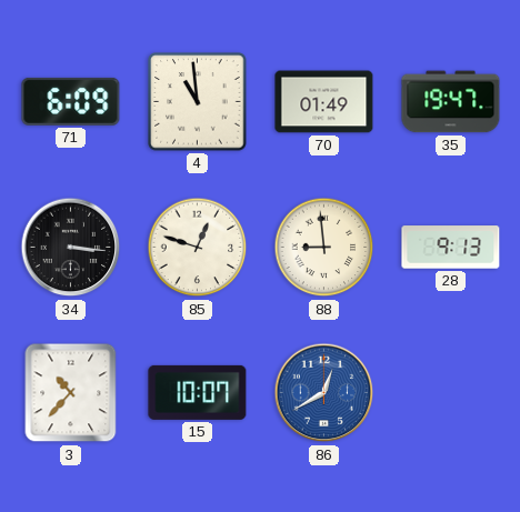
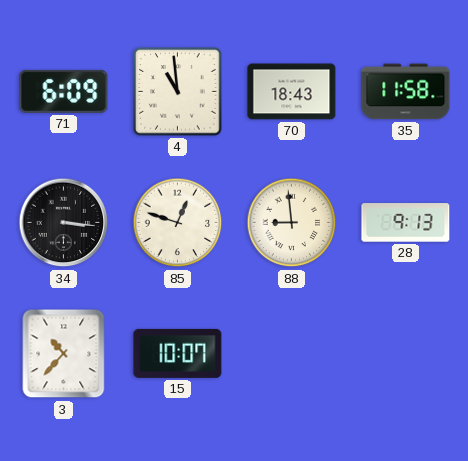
70: 01:49 -> 18:43
35: 19:47 -> 11:58
86: 12:40 -> none
